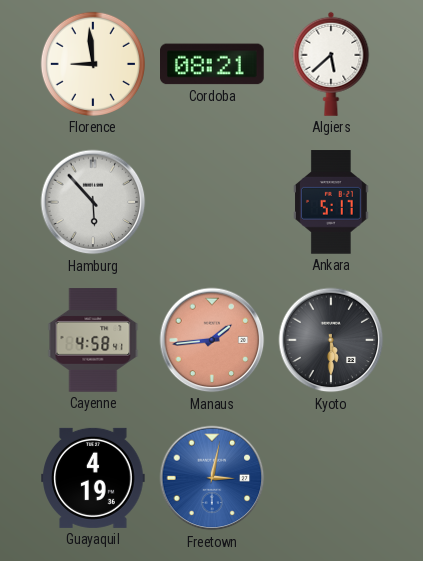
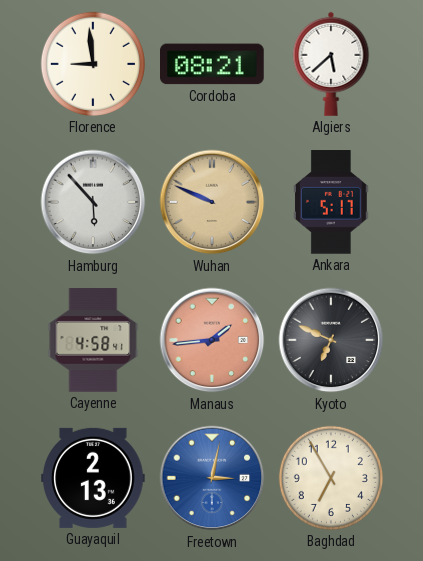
Wuhan: none -> 9:49
Kyoto: 5:30 -> 6:49
Guayaquil: 4:19 -> 2:13
Baghdad: none -> 6:55
